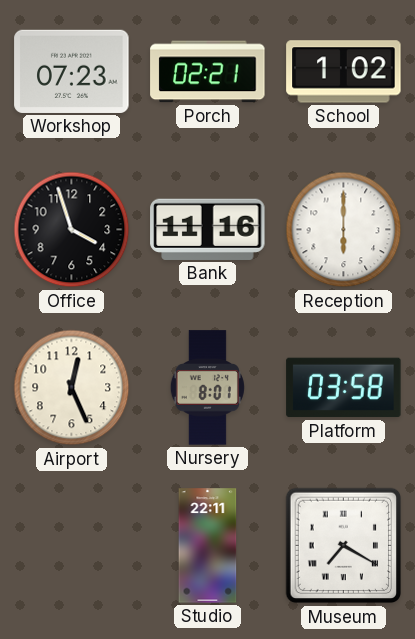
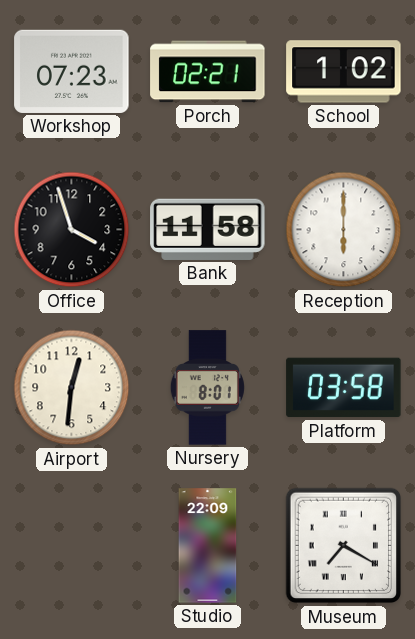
Bank: 11:16 -> 11:58
Airport: 12:26 -> 12:31
Studio: 22:11 -> 22:09
